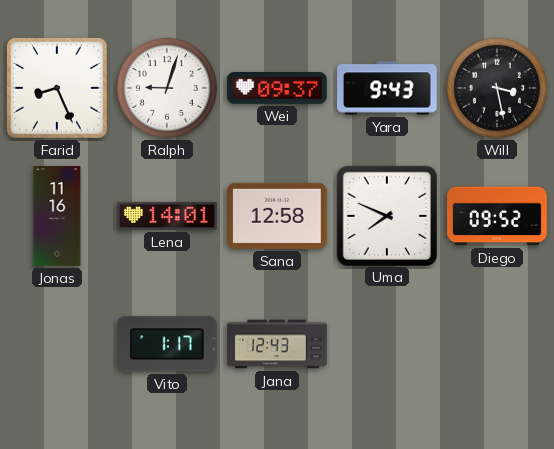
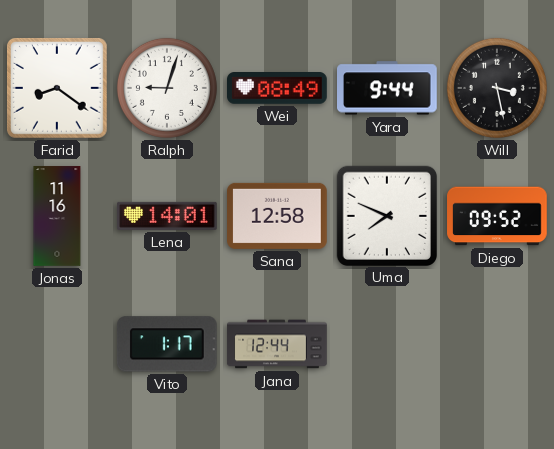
Farid: 8:26 -> 8:21
Wei: 09:37 -> 08:49
Yara: 9:43 -> 9:44
Jana: 12:43 -> 12:44
